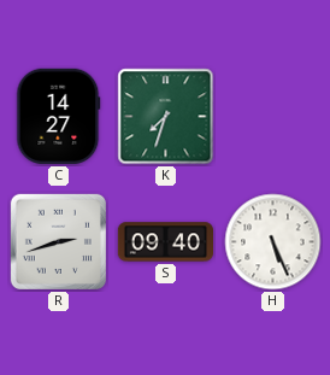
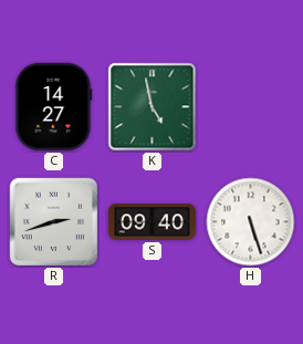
K: 7:33 -> 4:58
H: 5:26 -> 5:27
